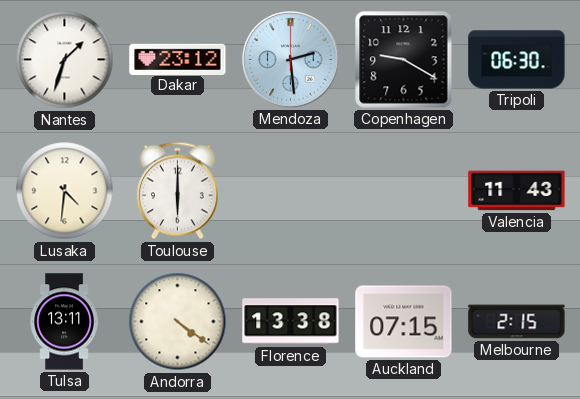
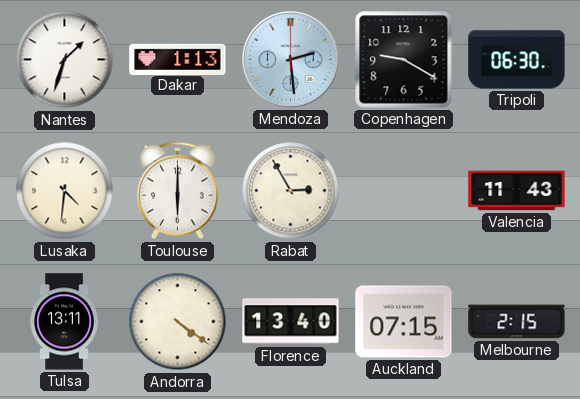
Dakar: 23:12 -> 1:13
Rabat: none -> 2:55
Florence: 13:38 -> 13:40
